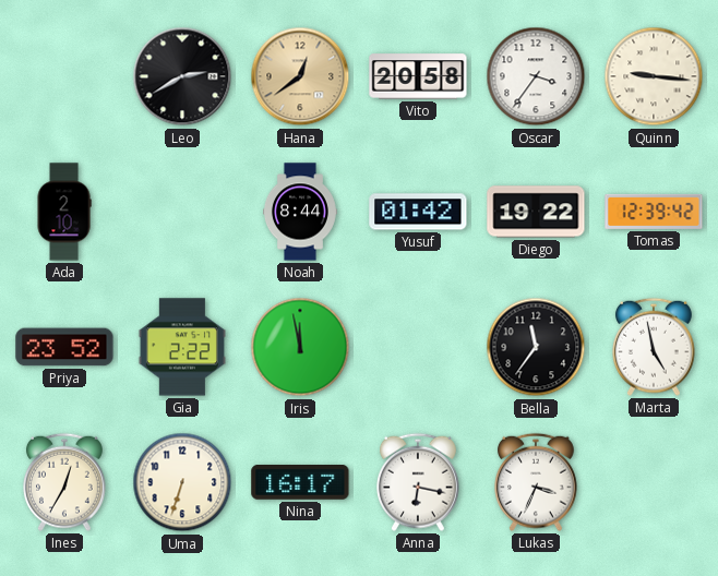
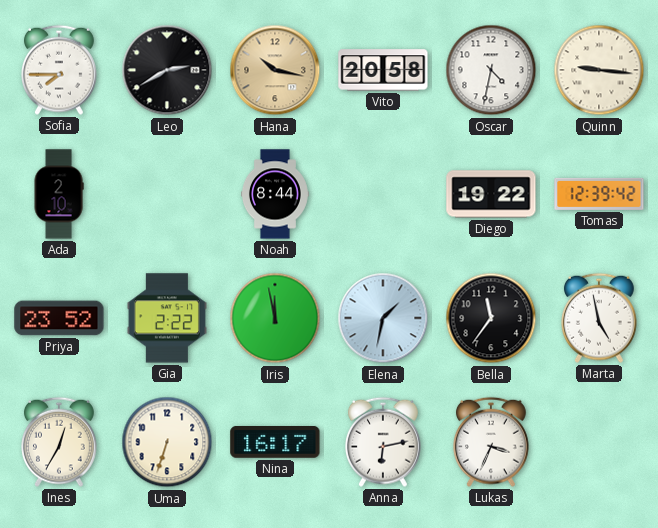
Sofia: none -> 7:45
Hana: 12:39 -> 10:17
Oscar: 3:36 -> 4:32
Yusuf: 01:42 -> none
Elena: none -> 1:32
Anna: 6:17 -> 6:13
